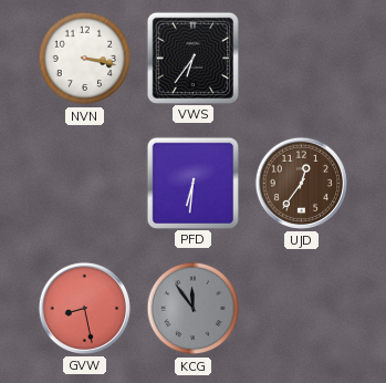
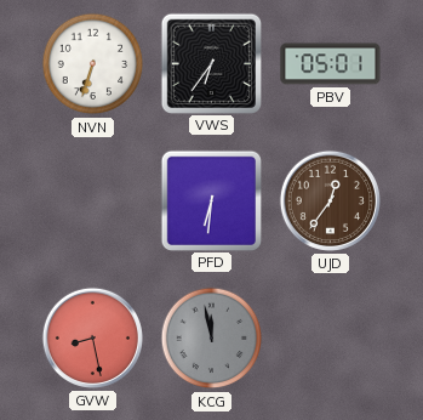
NVN: 3:17 -> 6:33
PBV: none -> 05:01
KCG: 11:54 -> 11:58
